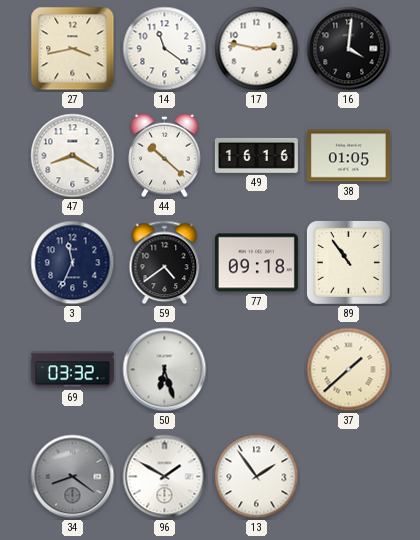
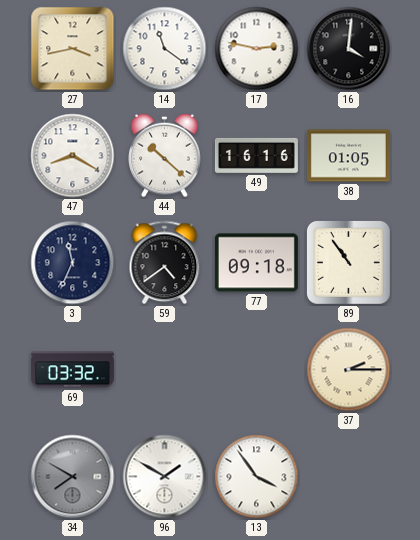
50: 6:27 -> none
37: 1:38 -> 2:15
34: 8:21 -> 7:50
13: 1:54 -> 3:54
